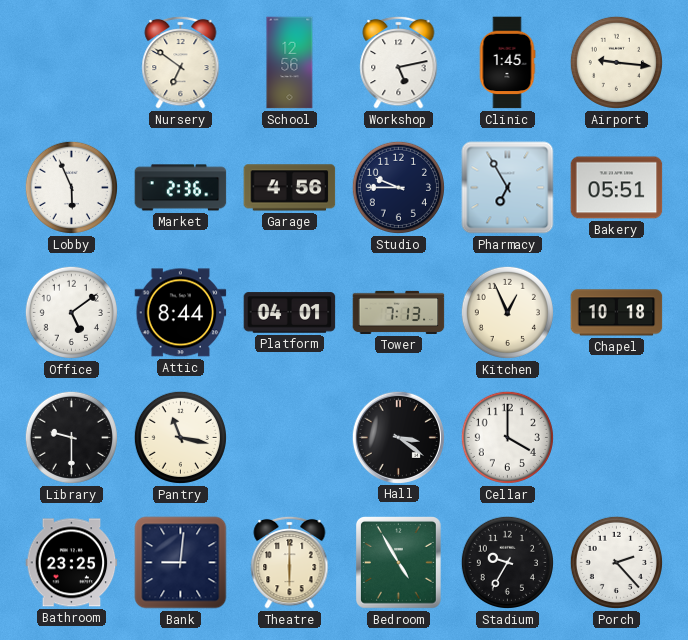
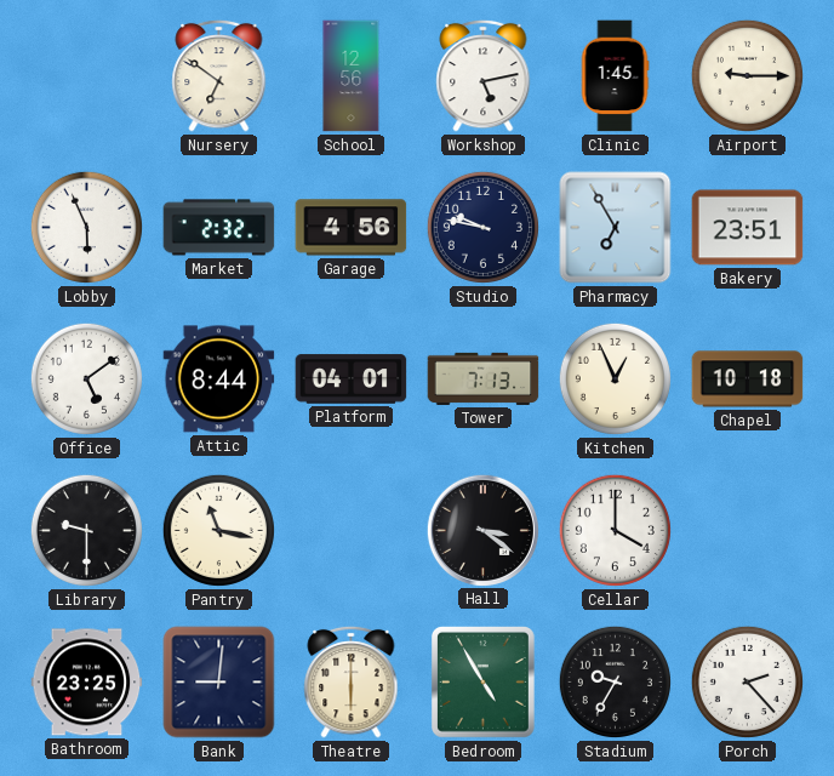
Airport: 9:16 -> 9:15
Market: 2:36 -> 2:32
Studio: 9:45 -> 9:47
Bakery: 05:51 -> 23:51
